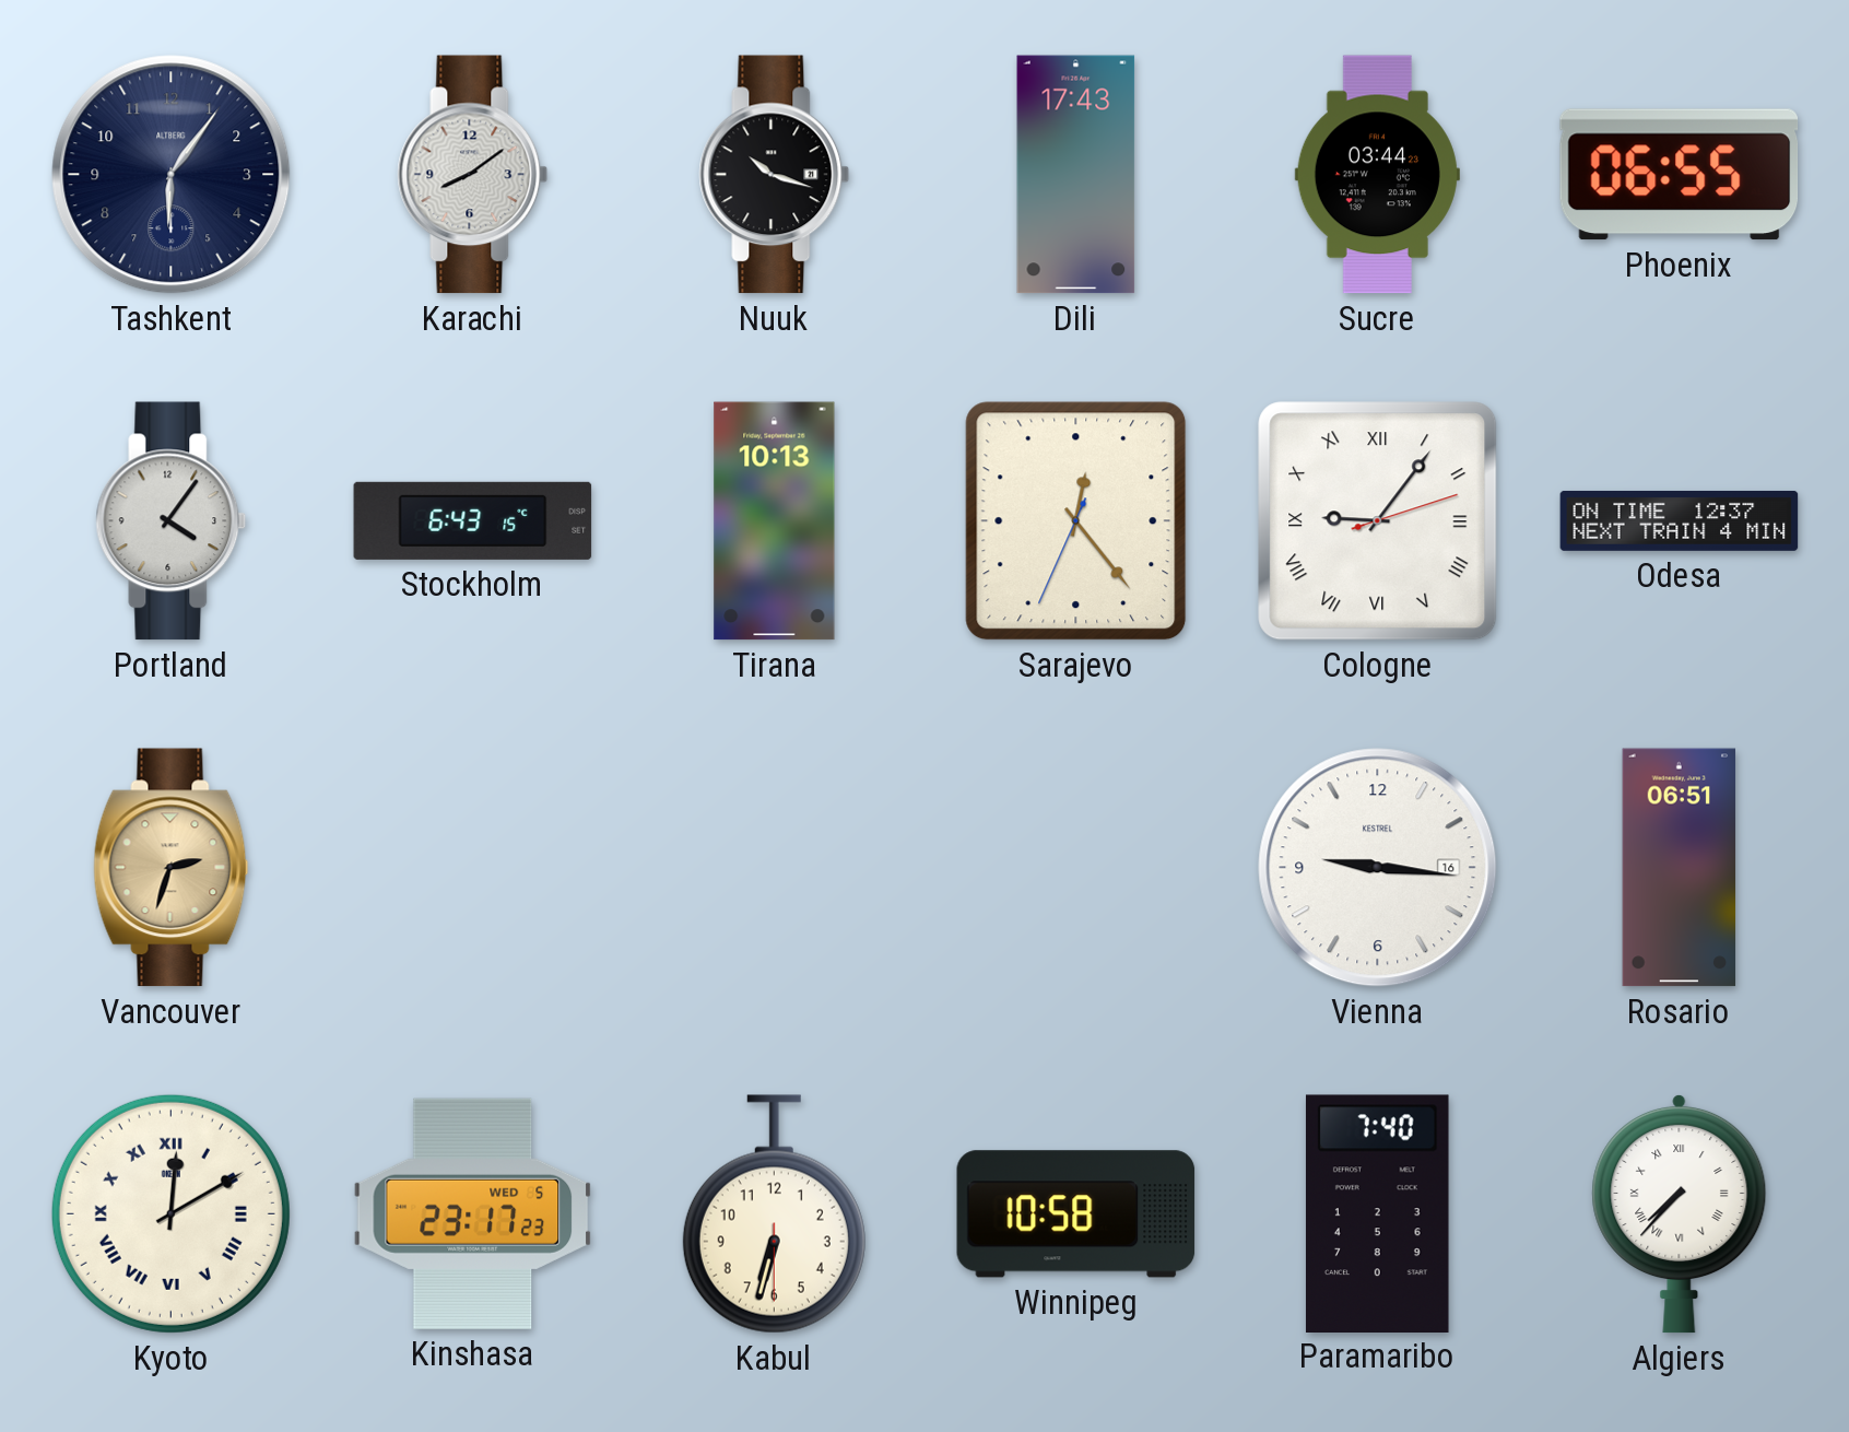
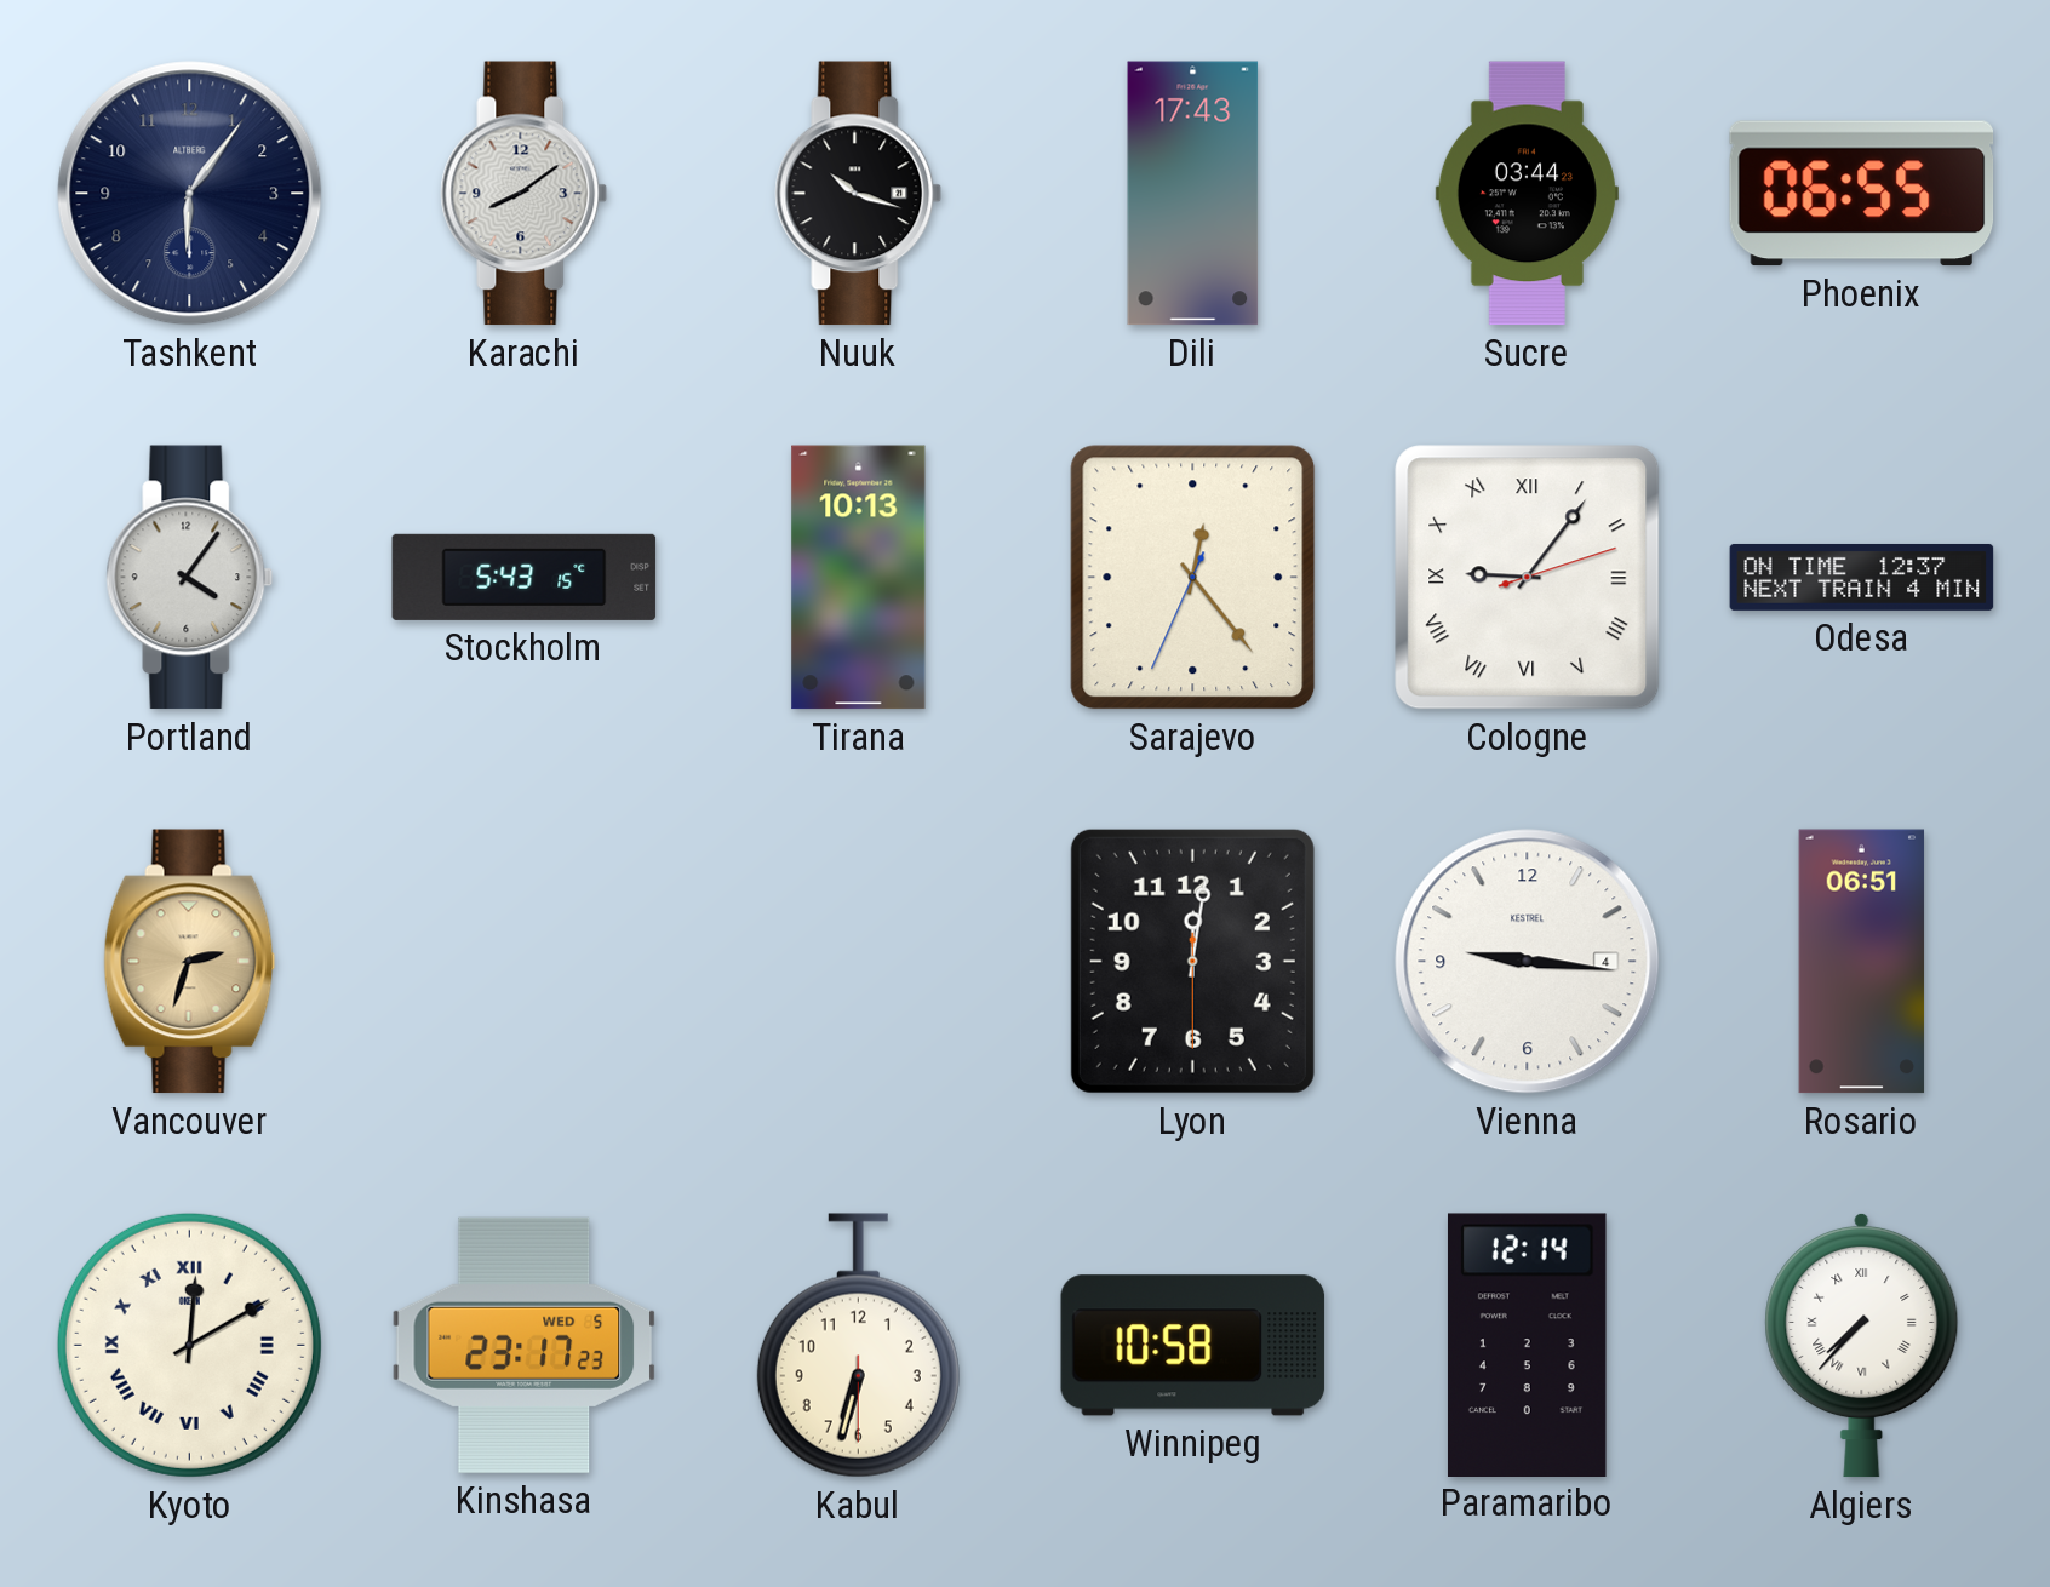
Stockholm: 6:43 -> 5:43
Lyon: none -> 12:01
Vienna date: 16 -> 4
Paramaribo: 7:40 -> 12:14
